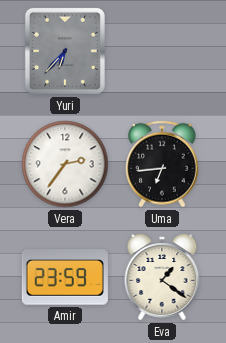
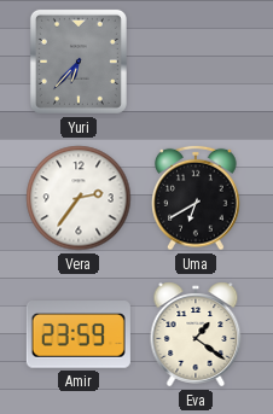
Uma: 6:44 -> 6:40
